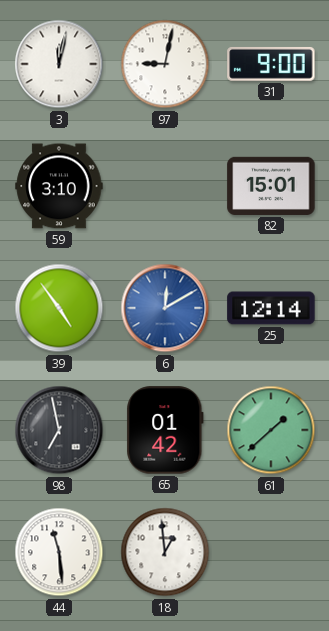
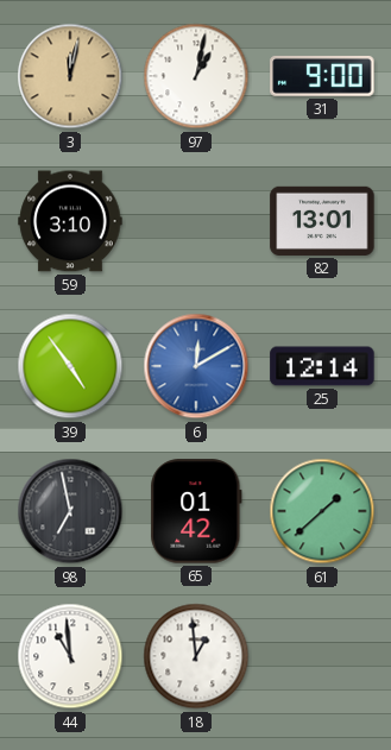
3 dial: white -> champagne
97: 9:02 -> 1:02
82: 15:01 -> 13:01
44: 11:29 -> 10:59
